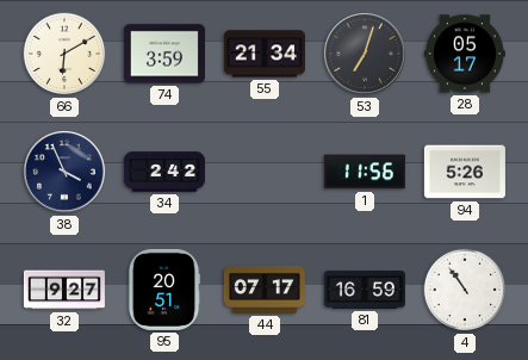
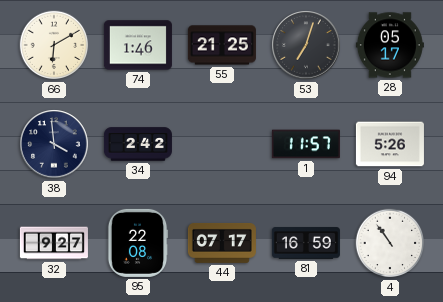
74: 3:59 -> 1:46
55: 21:34 -> 21:25
38: 3:56 -> 3:59
1: 11:56 -> 11:57
95: 20:51 -> 22:08
